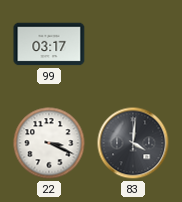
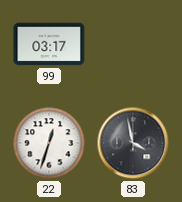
22: 3:19 -> 12:33
83: 4:01 -> 3:58
